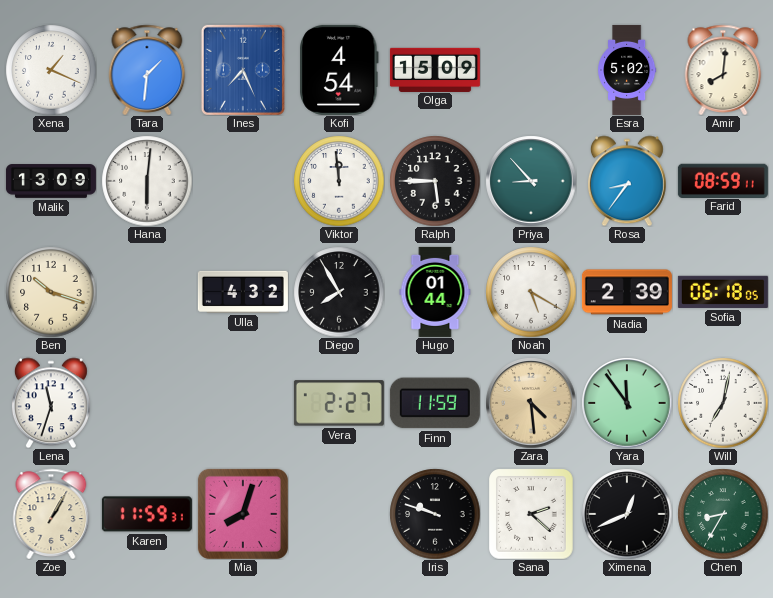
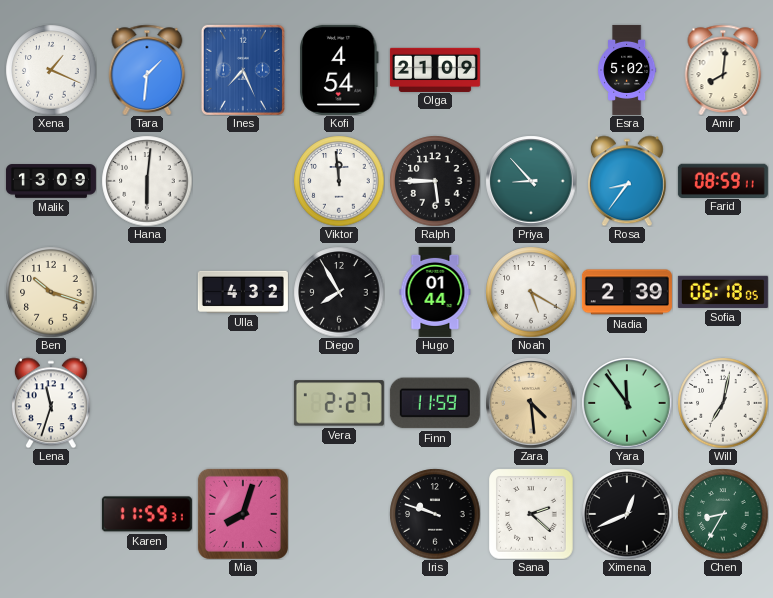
Olga: 15:09 -> 21:09
Zoe: 1:05 -> none
